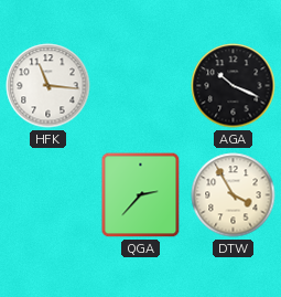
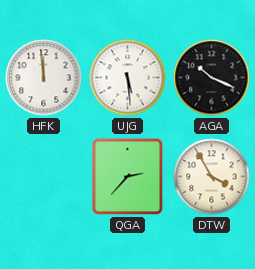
HFK: 11:16 -> 11:59
UJG: none -> 5:29
